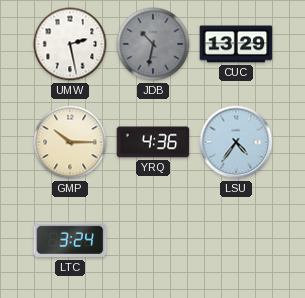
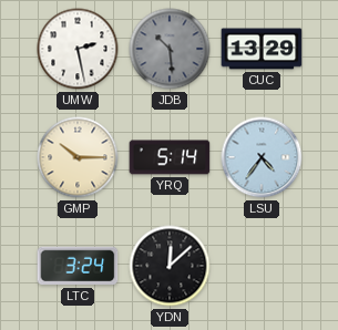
JDB: 10:32 -> 10:29
YRQ: 4:36 -> 5:14
YDN: none -> 12:08
